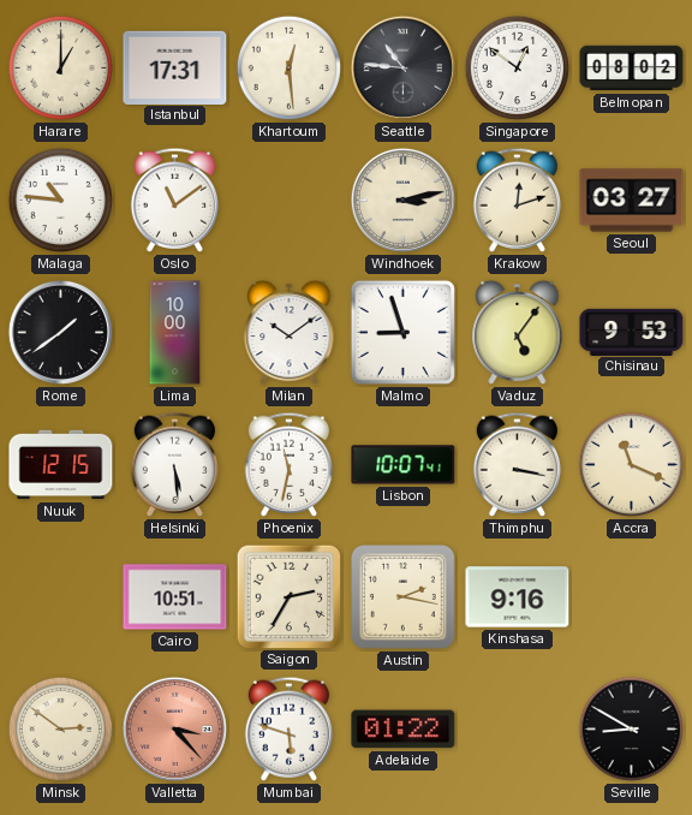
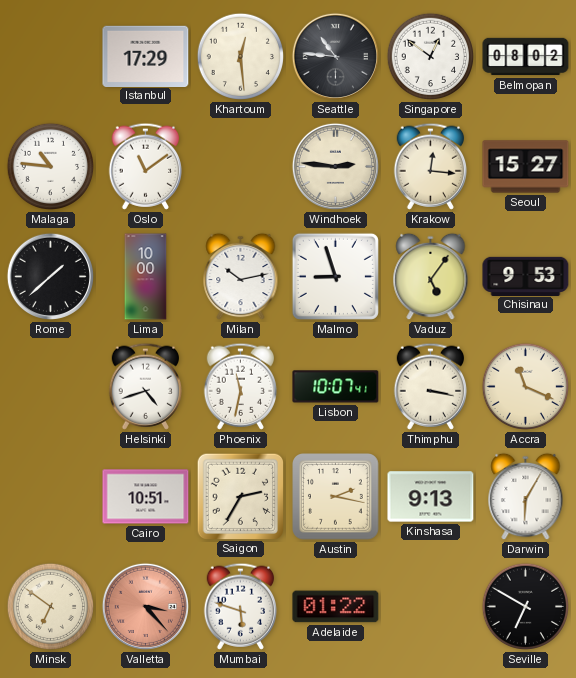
Harare: 1:00 -> none
Istanbul: 17:31 -> 17:29
Windhoek: 3:13 -> 2:46
Krakow: 12:12 -> 12:16
Seoul: 03:27 -> 15:27
Rome: 1:39 -> 1:38
Milan: 10:09 -> 10:13
Nuuk: 12:15 -> none
Helsinki: 5:29 -> 4:42
Kinshasa: 9:16 -> 9:13
Darwin: none -> 6:05
Minsk: 2:51 -> 6:51
Seville: 8:50 -> 6:50
